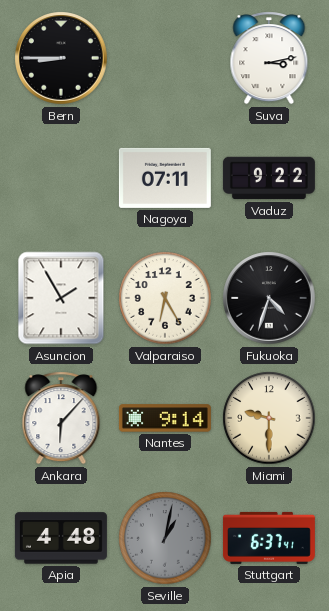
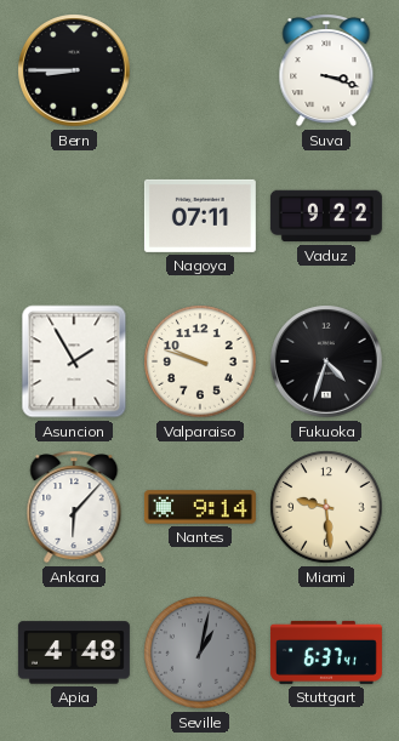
Suva: 3:13 -> 3:18
Valparaiso: 6:25 -> 9:48
Miami: 9:30 -> 9:29
